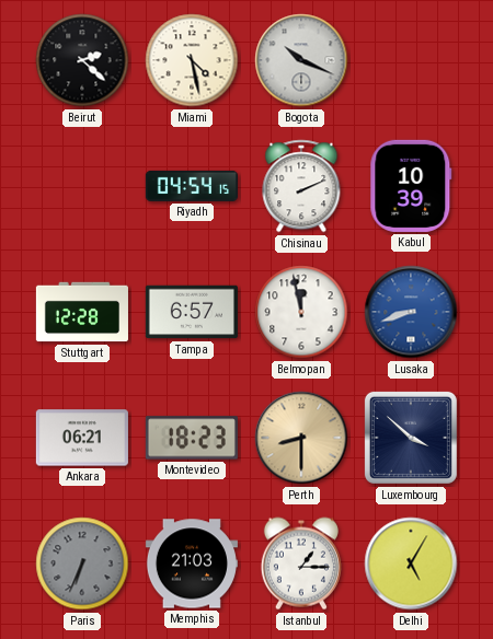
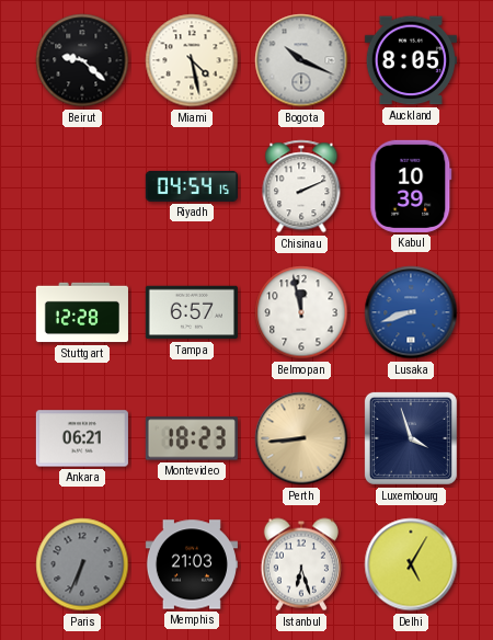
Beirut: 2:22 -> 9:22
Auckland: none -> 8:05
Perth: 8:30 -> 8:44
Luxembourg: 3:52 -> 3:57
Istanbul: 1:15 -> 6:27
